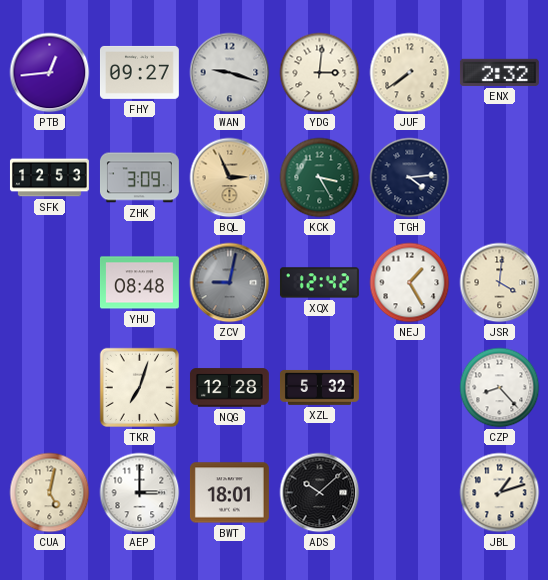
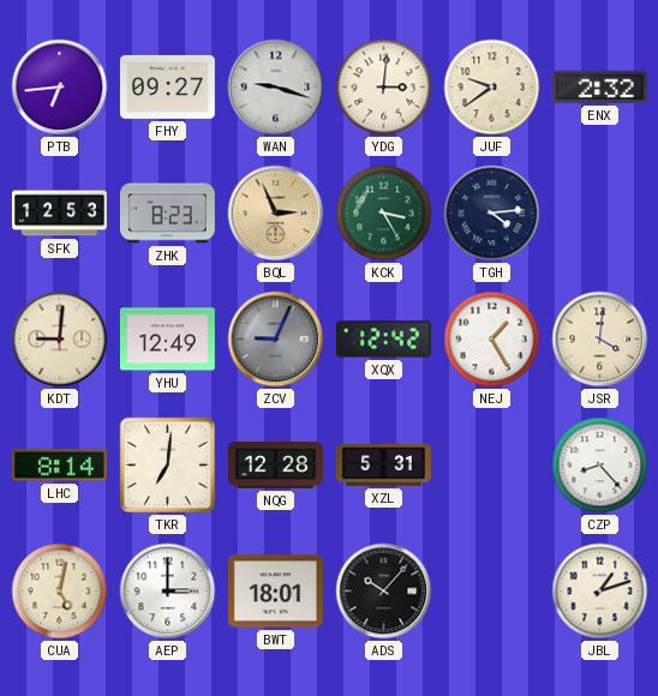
PTB: 12:44 -> 6:44
JUF: 7:39 -> 9:39
ZHK: 3:09 -> 8:23
KDT: none -> 9:01
YHU: 08:48 -> 12:49
ZCV: 9:02 -> 9:04
LHC: none -> 8:14
TKR: 7:03 -> 7:01
XZL: 5:32 -> 5:31
ADS: 10:08 -> 10:07
